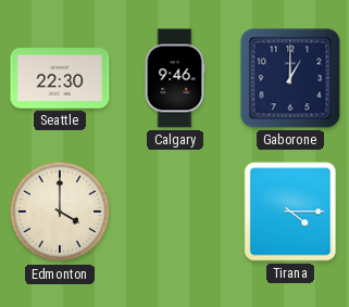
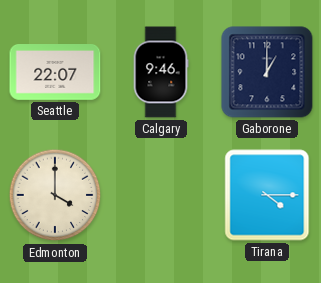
Seattle: 22:30 -> 22:07
